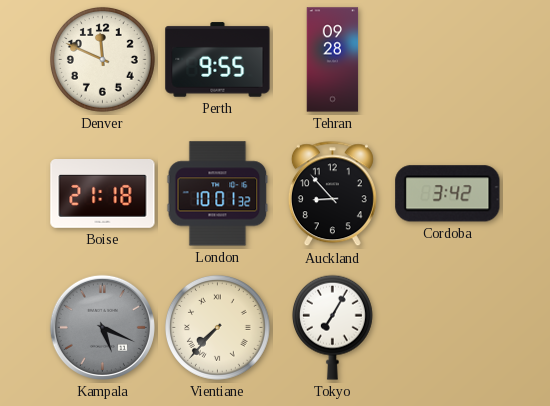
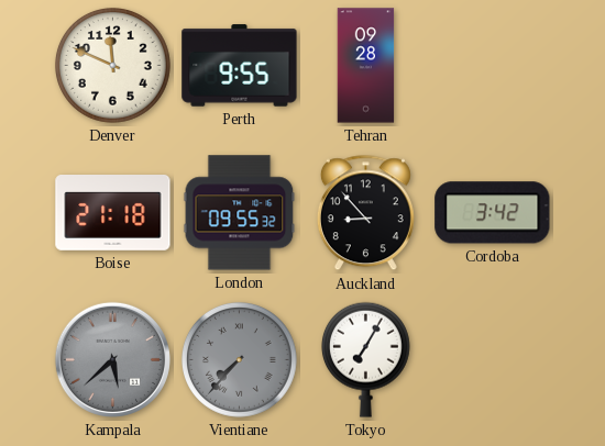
London: 10:01 -> 09:55
Kampala: 5:19 -> 5:38
Vientiane dial: cream -> grey
